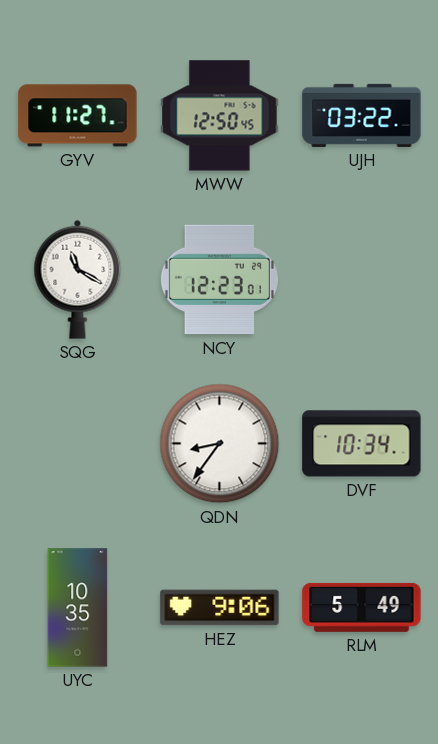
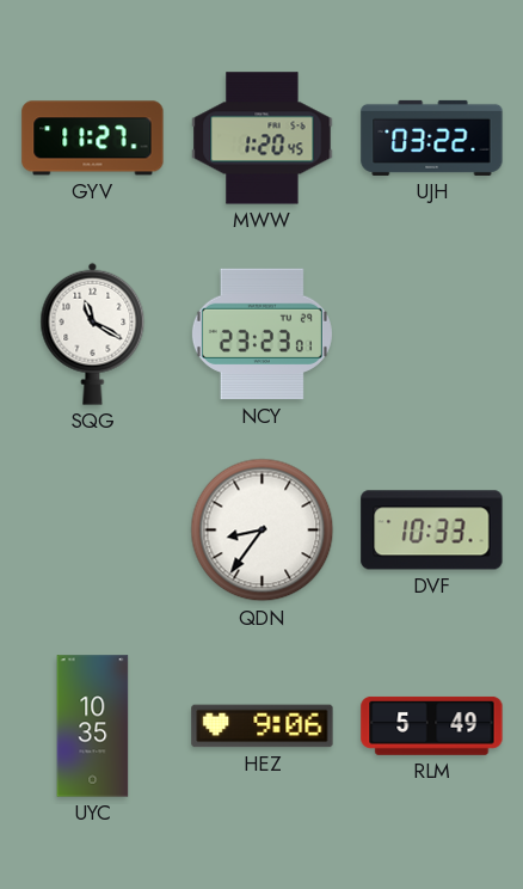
MWW: 12:50 -> 1:20
NCY: 12:23 -> 23:23
DVF: 10:34 -> 10:33
